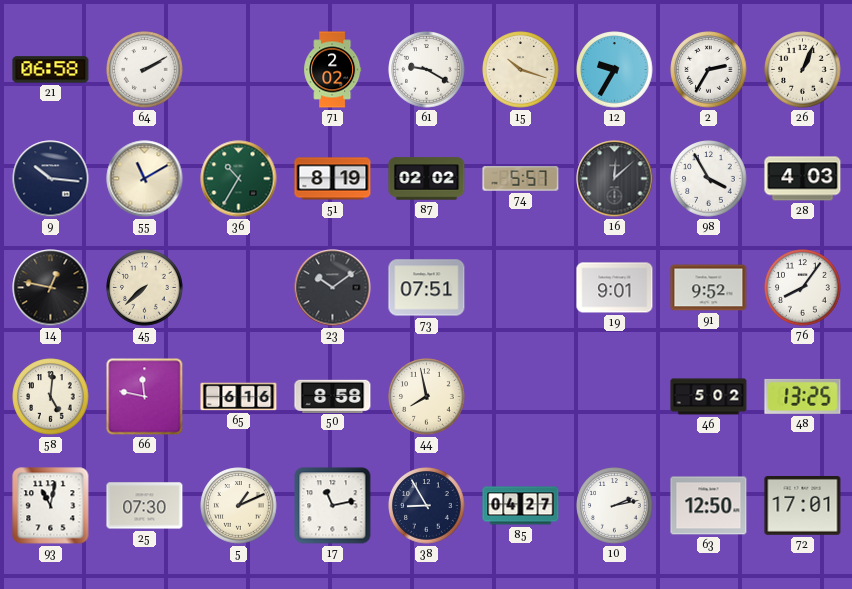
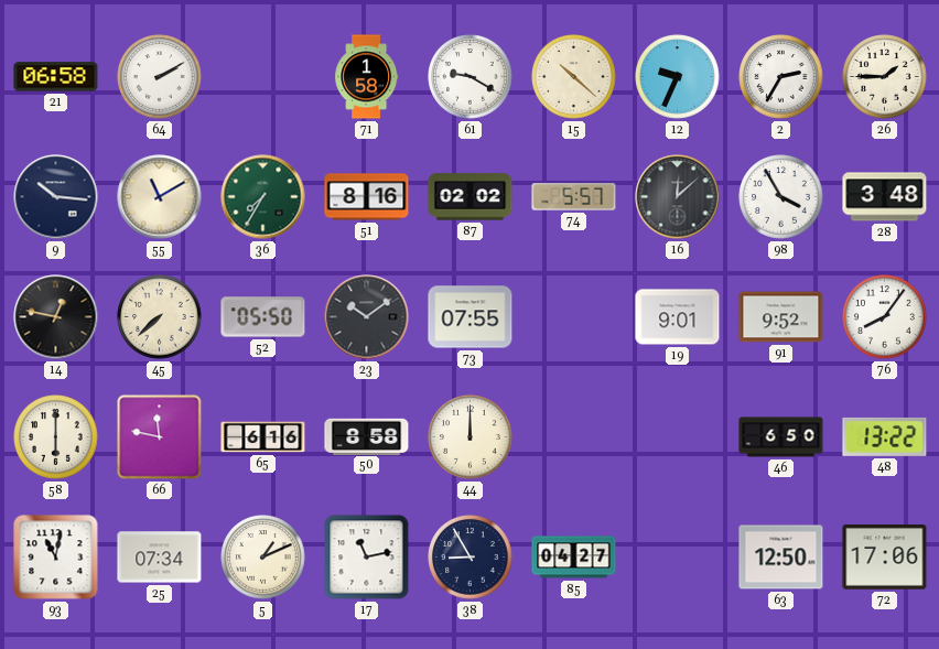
71: 2:02 -> 1:58
15: 10:18 -> 10:22
12: 9:35 -> 9:34
26: 1:04 -> 1:45
36: 10:35 -> 7:35
51: 8:19 -> 8:16
28: 4:03 -> 3:48
52: none -> 05:50
73: 07:51 -> 07:55
58: 5:01 -> 6:00
44: 7:58 -> 12:00
46: 5:02 -> 6:50
48: 13:25 -> 13:22
25: 07:30 -> 07:34
10: 2:13 -> none
72: 17:01 -> 17:06
